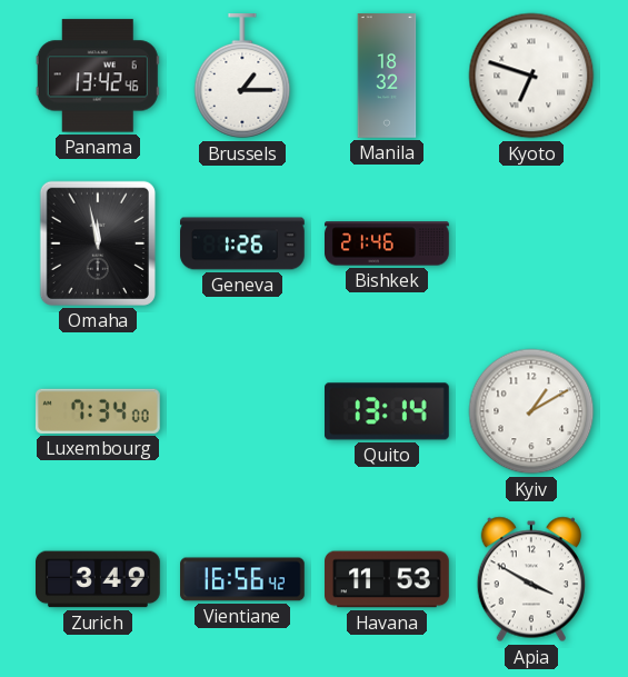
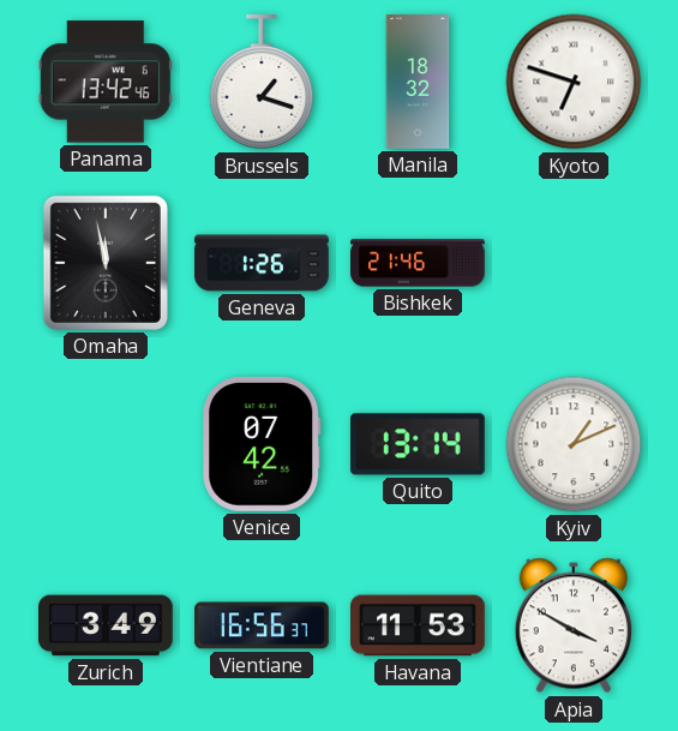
Brussels: 1:15 -> 1:18
Luxembourg: 7:34 -> none
Venice: none -> 07:42
Kyiv: 1:10 -> 1:11
Vientiane: 16:56:42 -> 16:56:37
